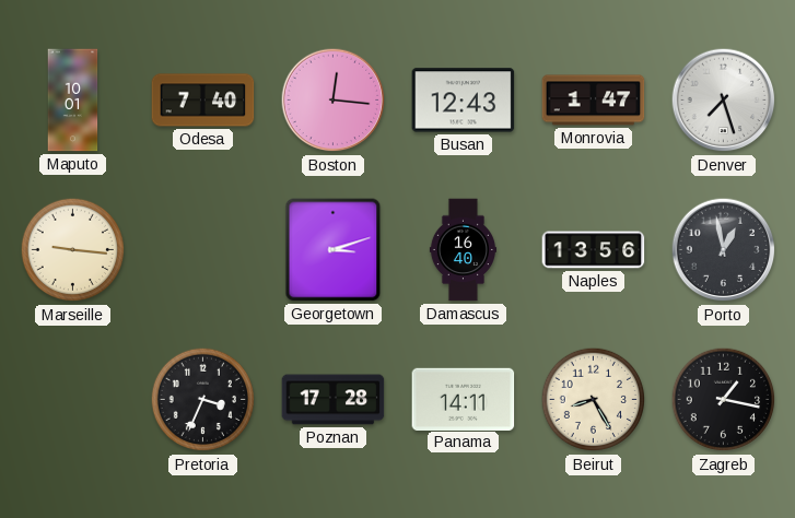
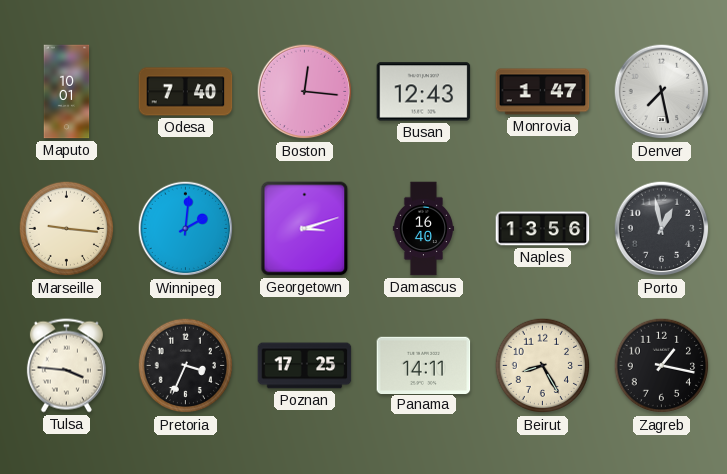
Denver: 7:27 -> 7:28
Winnipeg: none -> 2:01
Tulsa: none -> 3:46
Poznan: 17:28 -> 17:25
